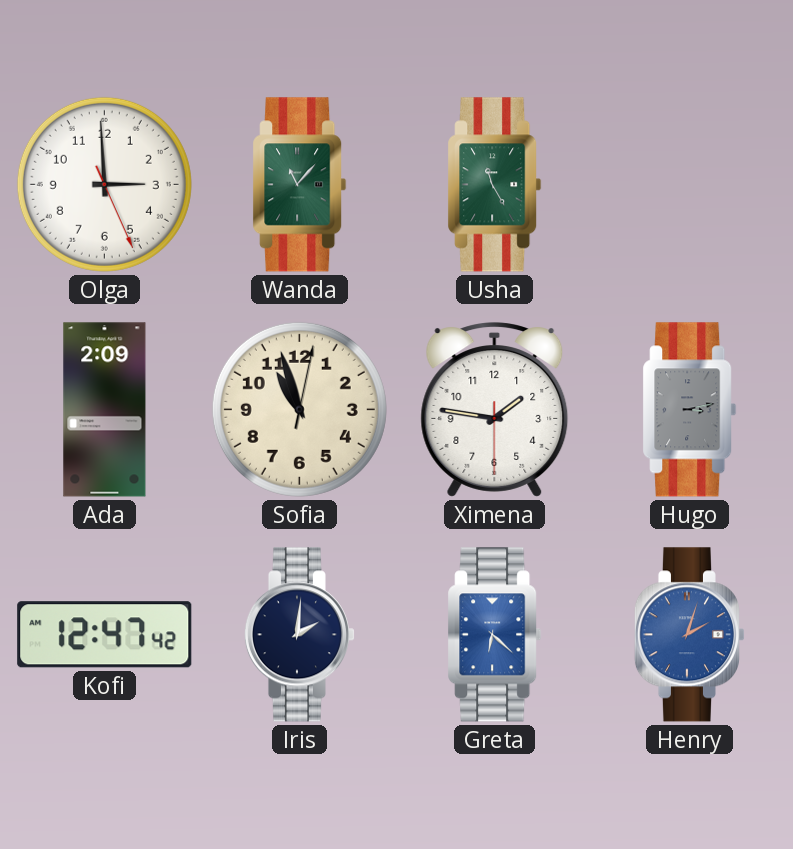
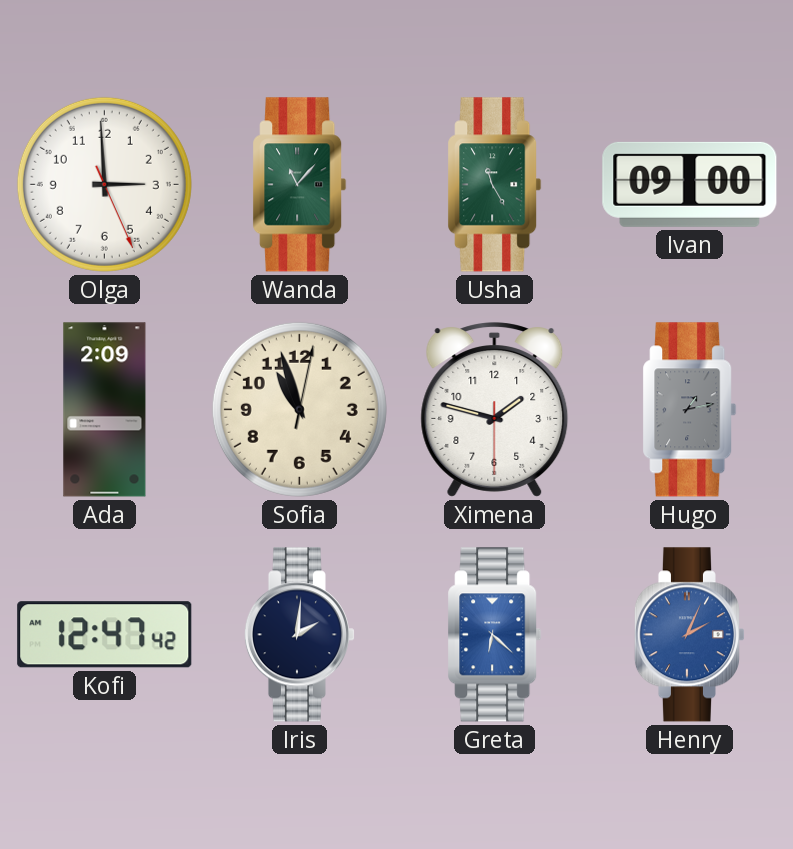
Ivan: none -> 09:00
Ximena: 1:46 -> 1:47
Hugo: 3:13 -> 1:13
Henry: 2:03 -> 2:04
